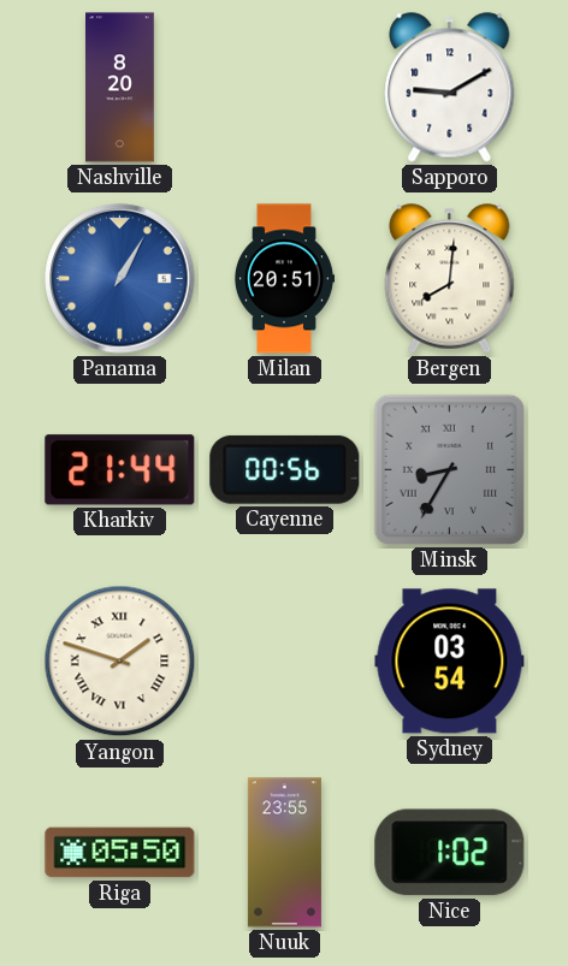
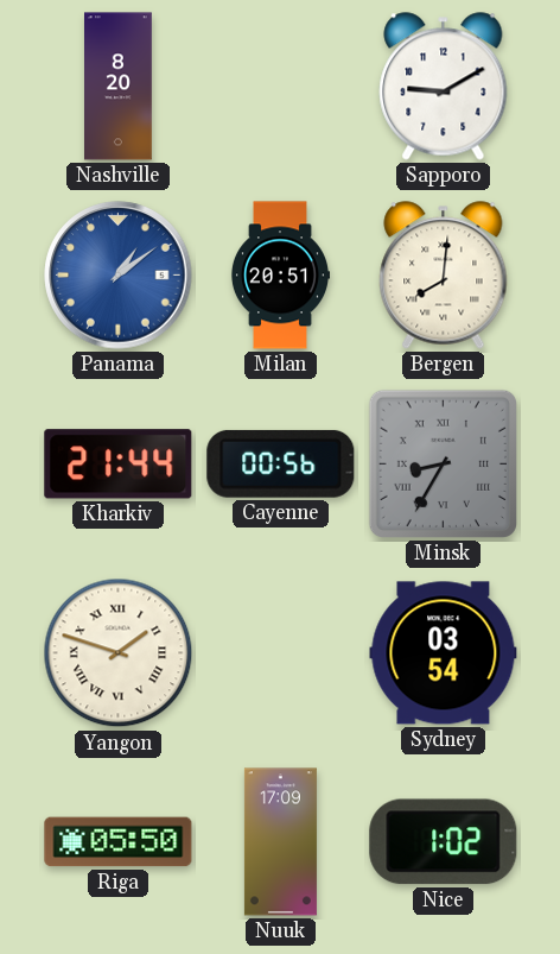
Panama: 1:05 -> 1:09
Nuuk: 23:55 -> 17:09
